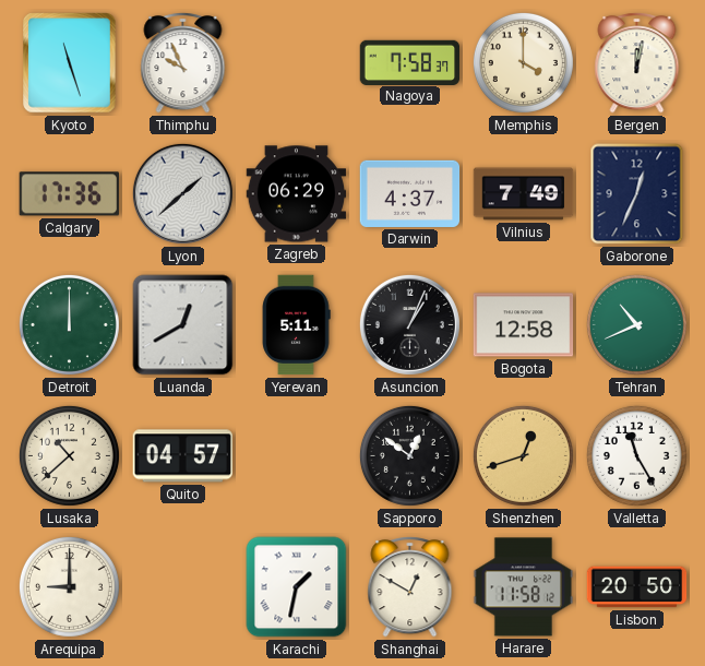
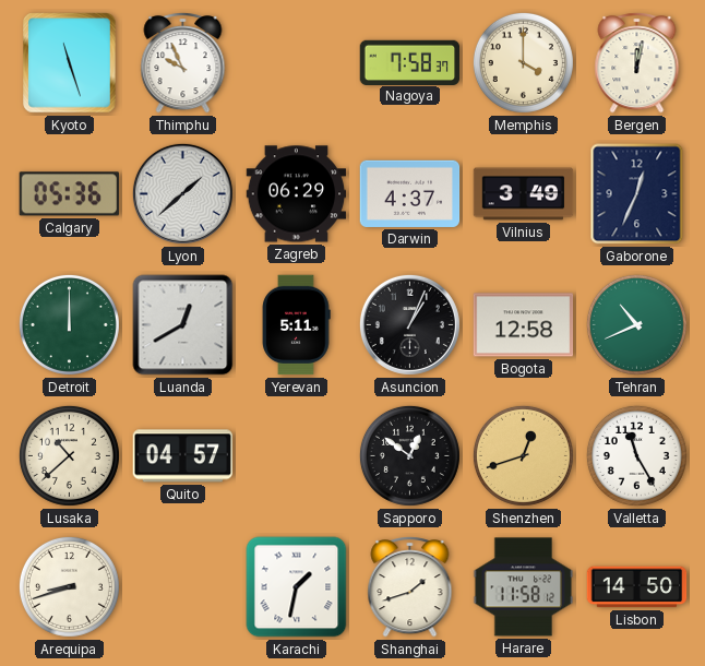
Calgary: 17:36 -> 05:36
Vilnius: 7:49 -> 3:49
Arequipa: 9:00 -> 8:42
Shanghai: 12:50 -> 1:42
Lisbon: 20:50 -> 14:50
